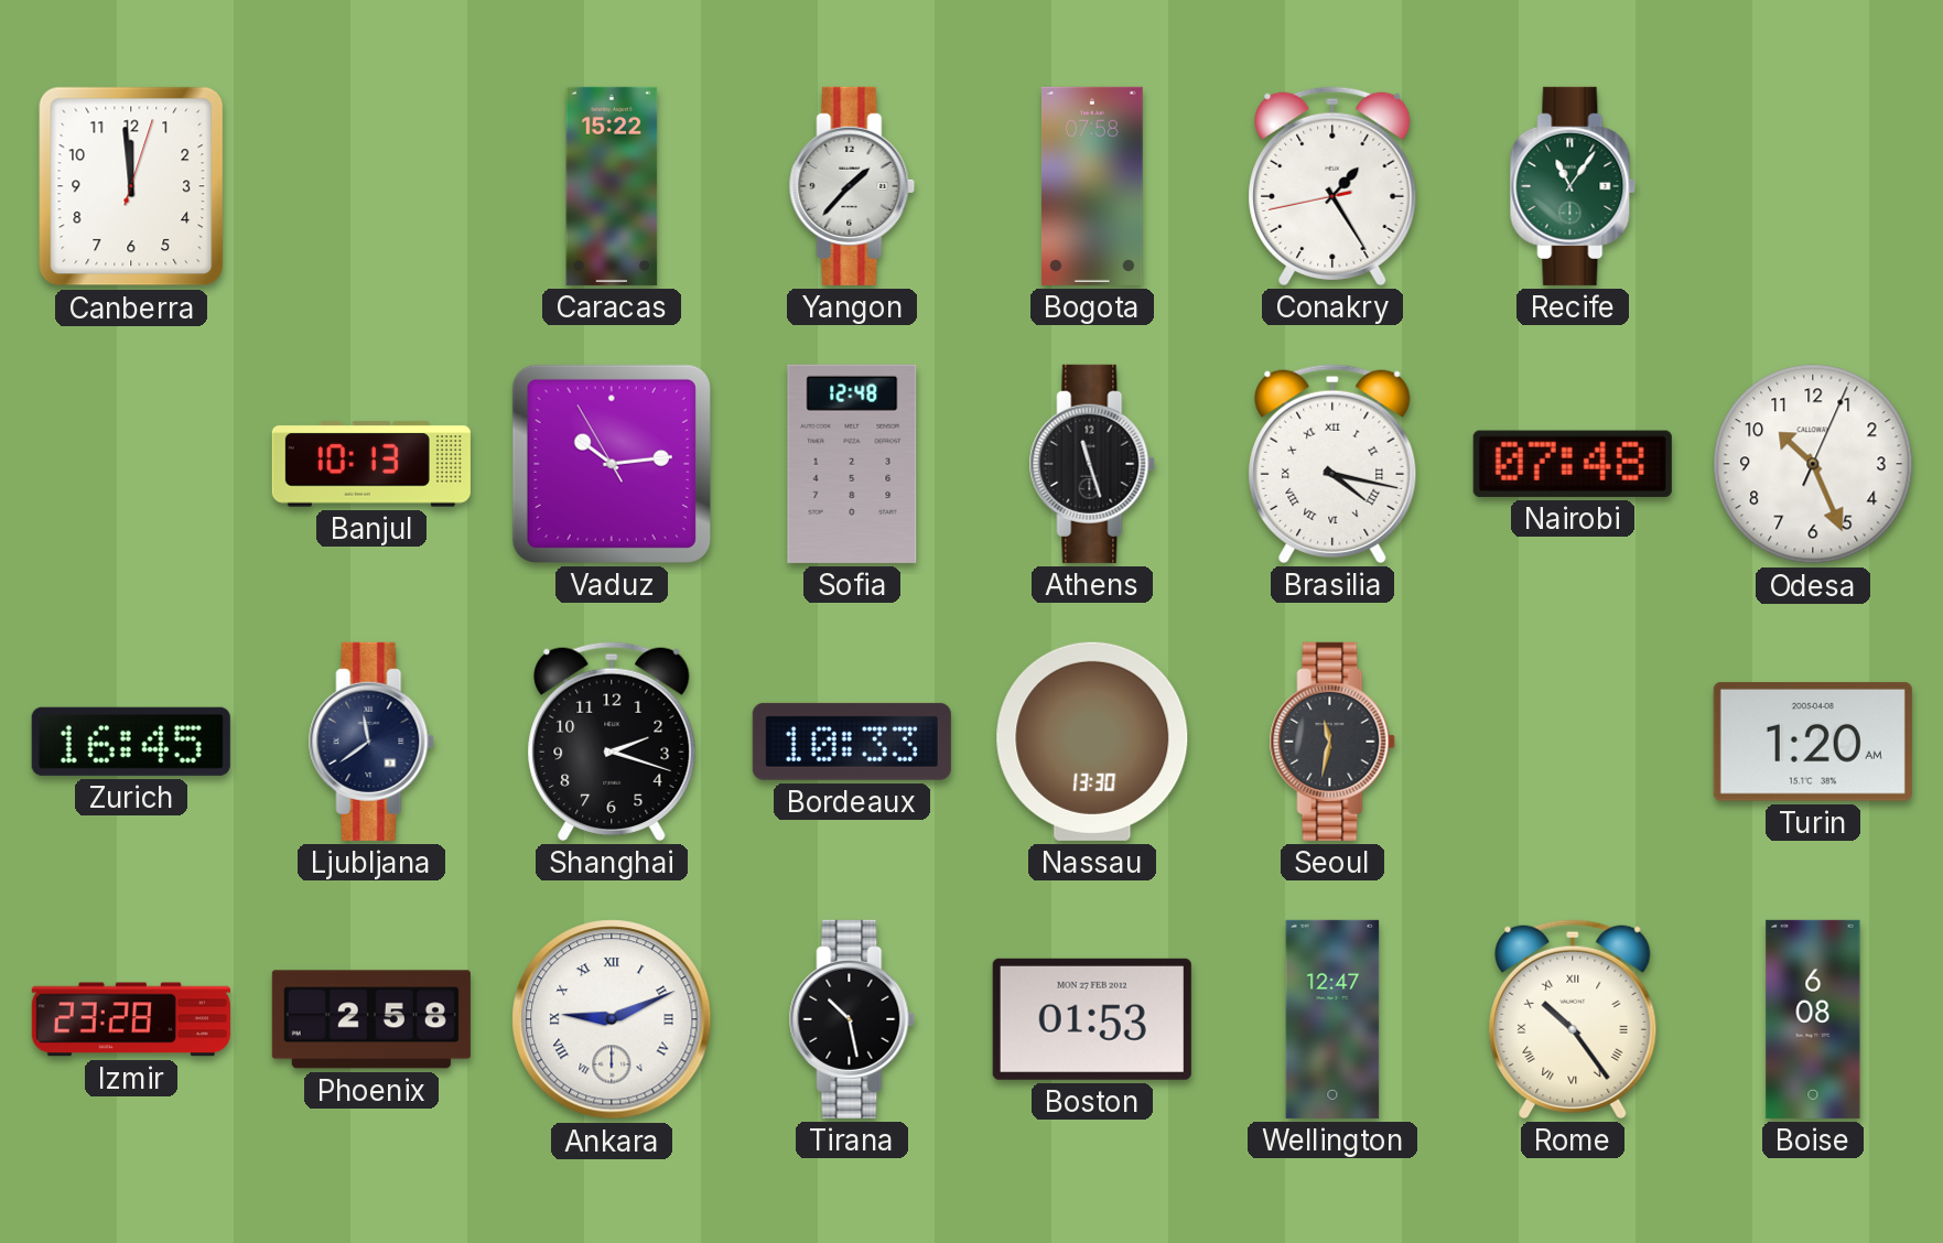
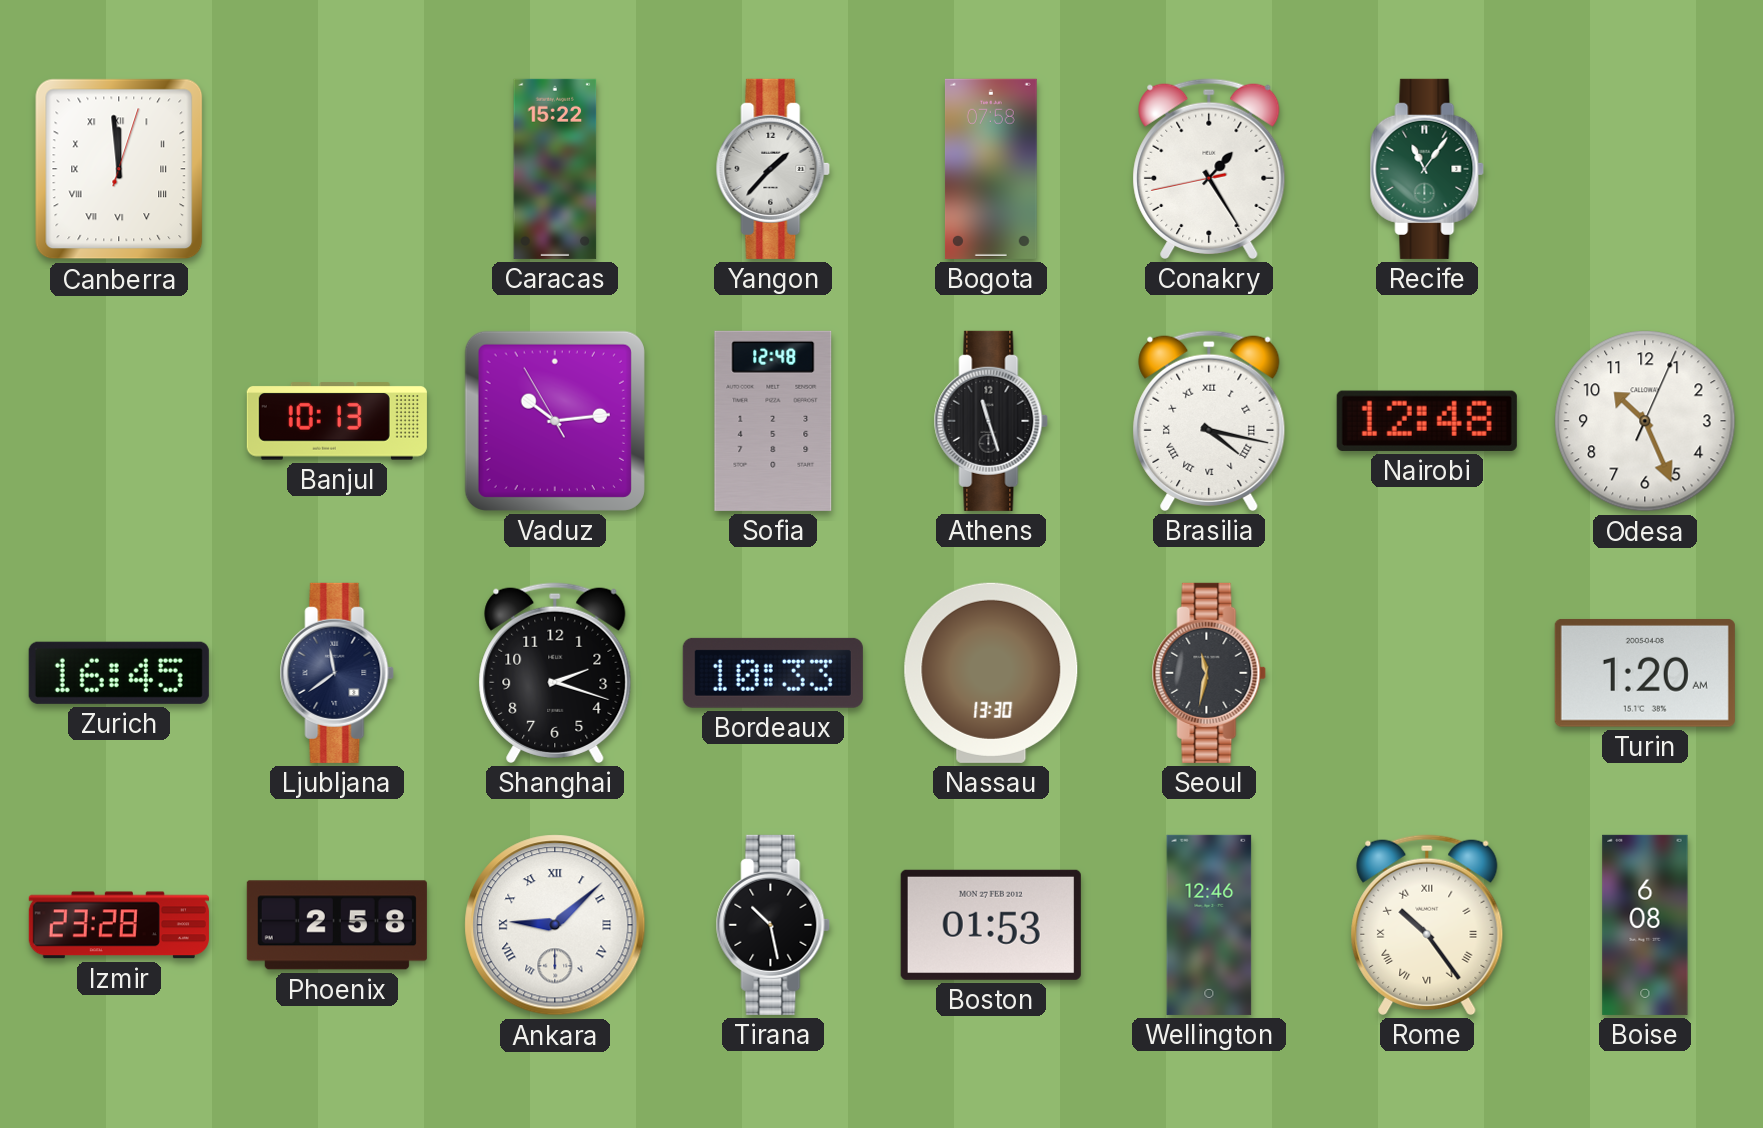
Canberra numerals: Arabic -> Roman
Nairobi: 07:48 -> 12:48
Ankara: 9:11 -> 9:08
Wellington: 12:47 -> 12:46
